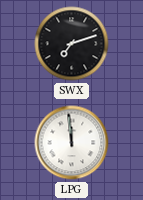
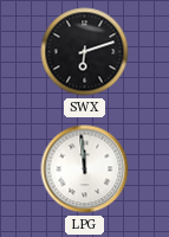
SWX: 7:12 -> 6:12
